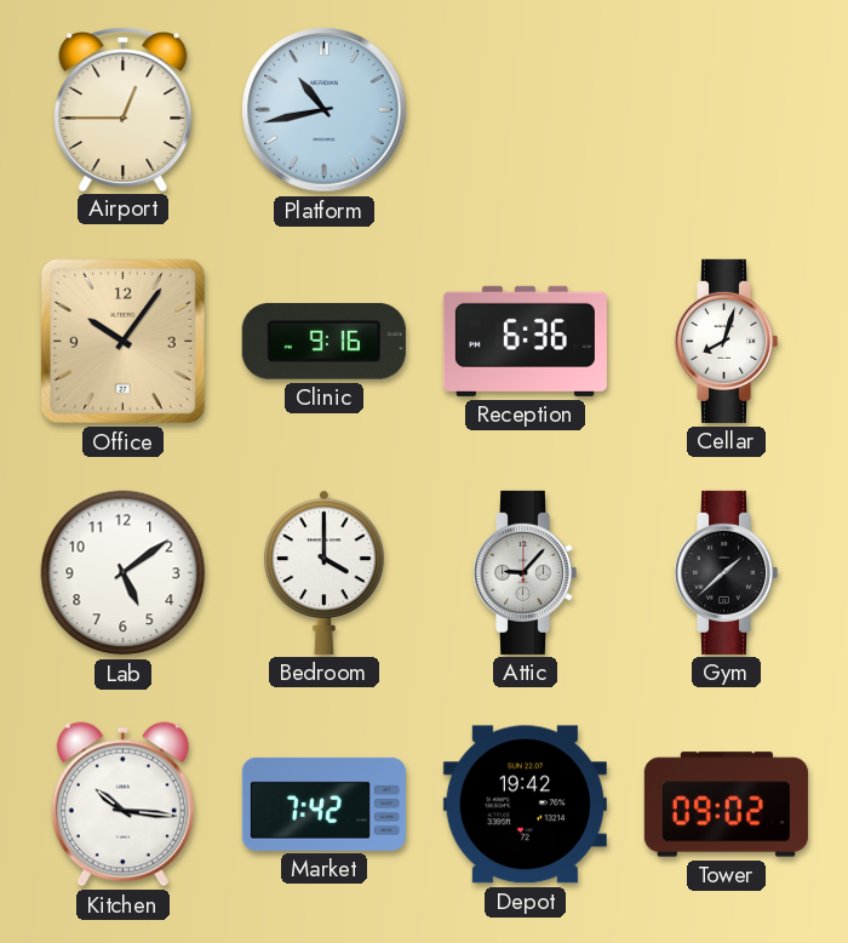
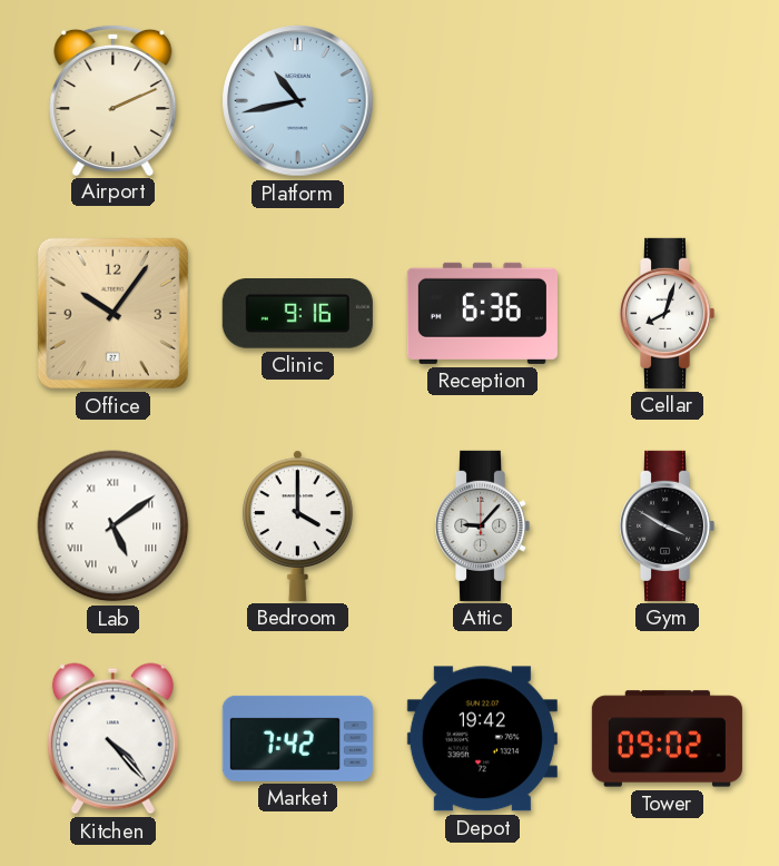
Airport: 12:45 -> 2:11
Lab numerals: Arabic -> Roman
Gym: 1:38 -> 3:50
Kitchen: 10:16 -> 4:23
